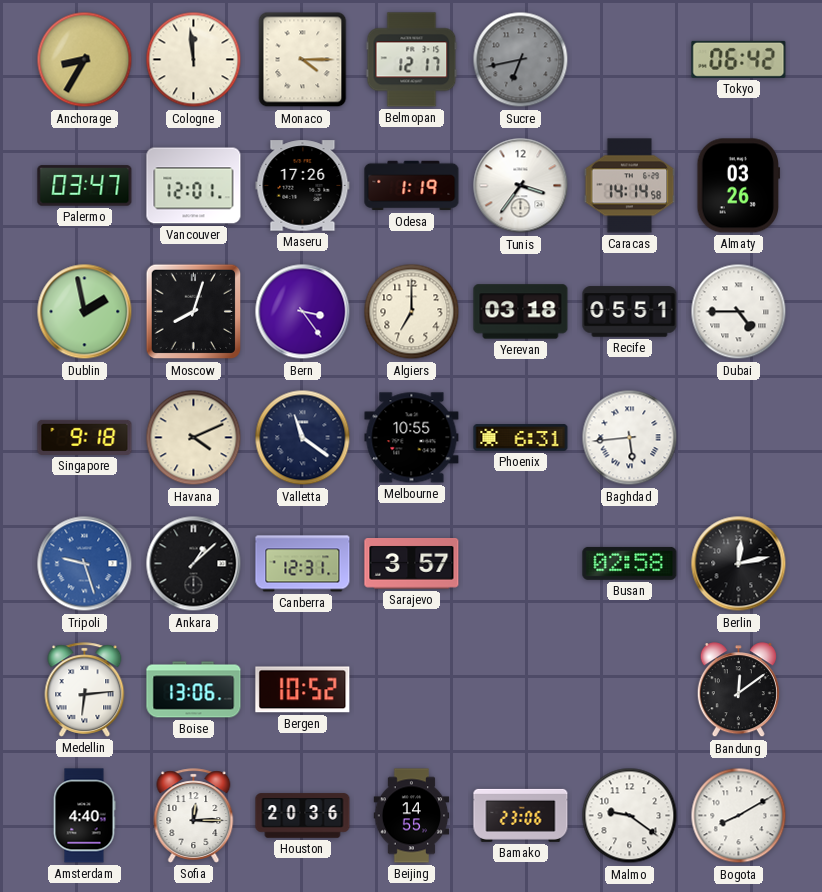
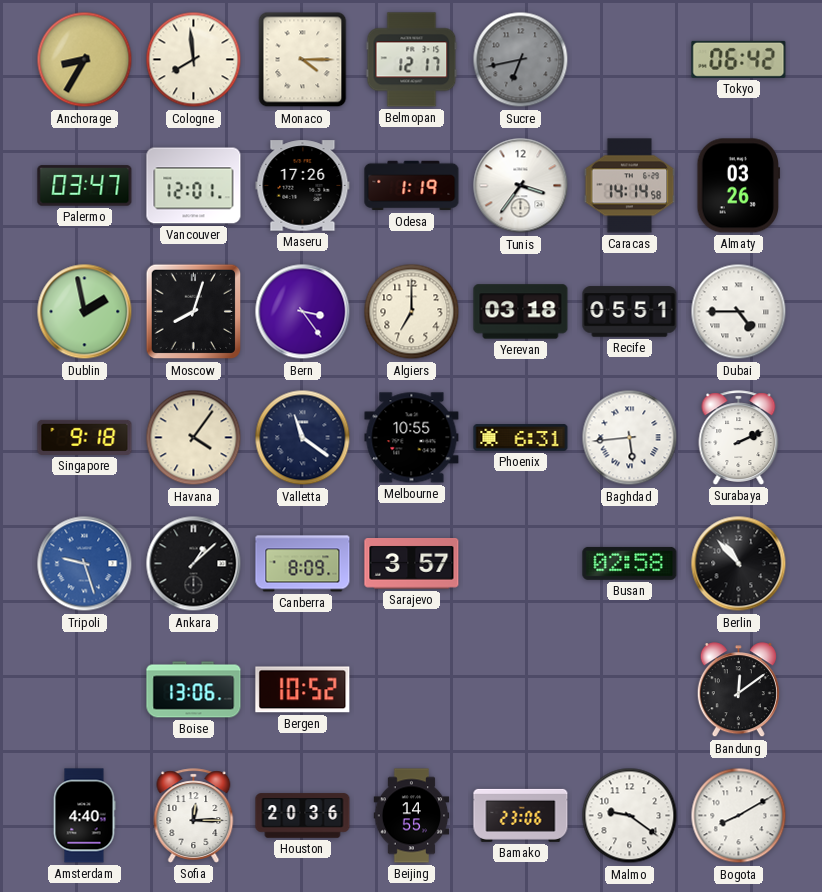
Cologne: 11:59 -> 7:59
Havana: 4:11 -> 4:06
Surabaya: none -> 2:11
Canberra: 12:31 -> 8:09
Berlin: 12:13 -> 10:53
Medellin: 6:14 -> none
